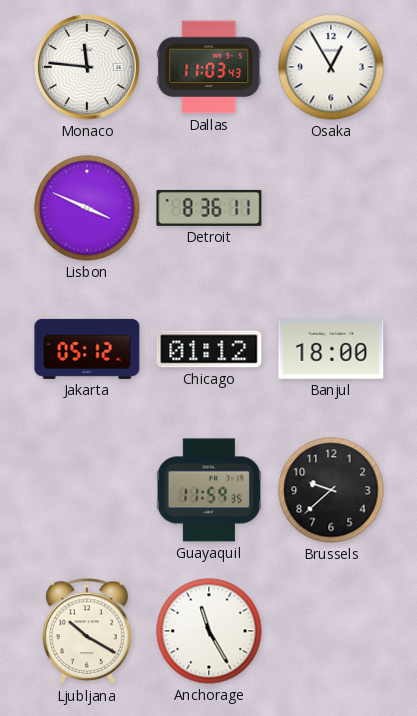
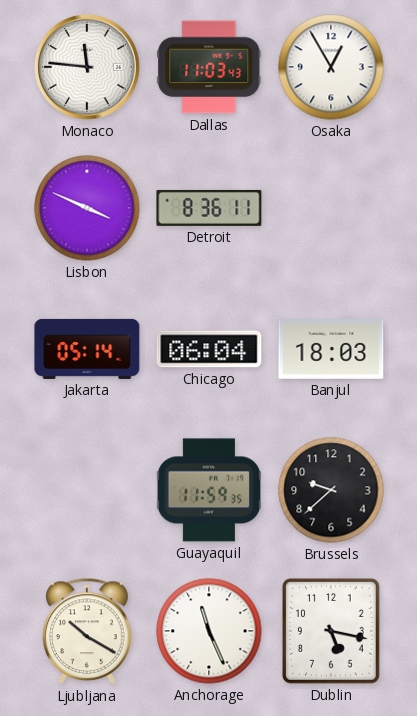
Jakarta: 05:12 -> 05:14
Chicago: 01:12 -> 06:04
Banjul: 18:00 -> 18:03
Anchorage: 11:25 -> 11:26
Dublin: none -> 5:17
